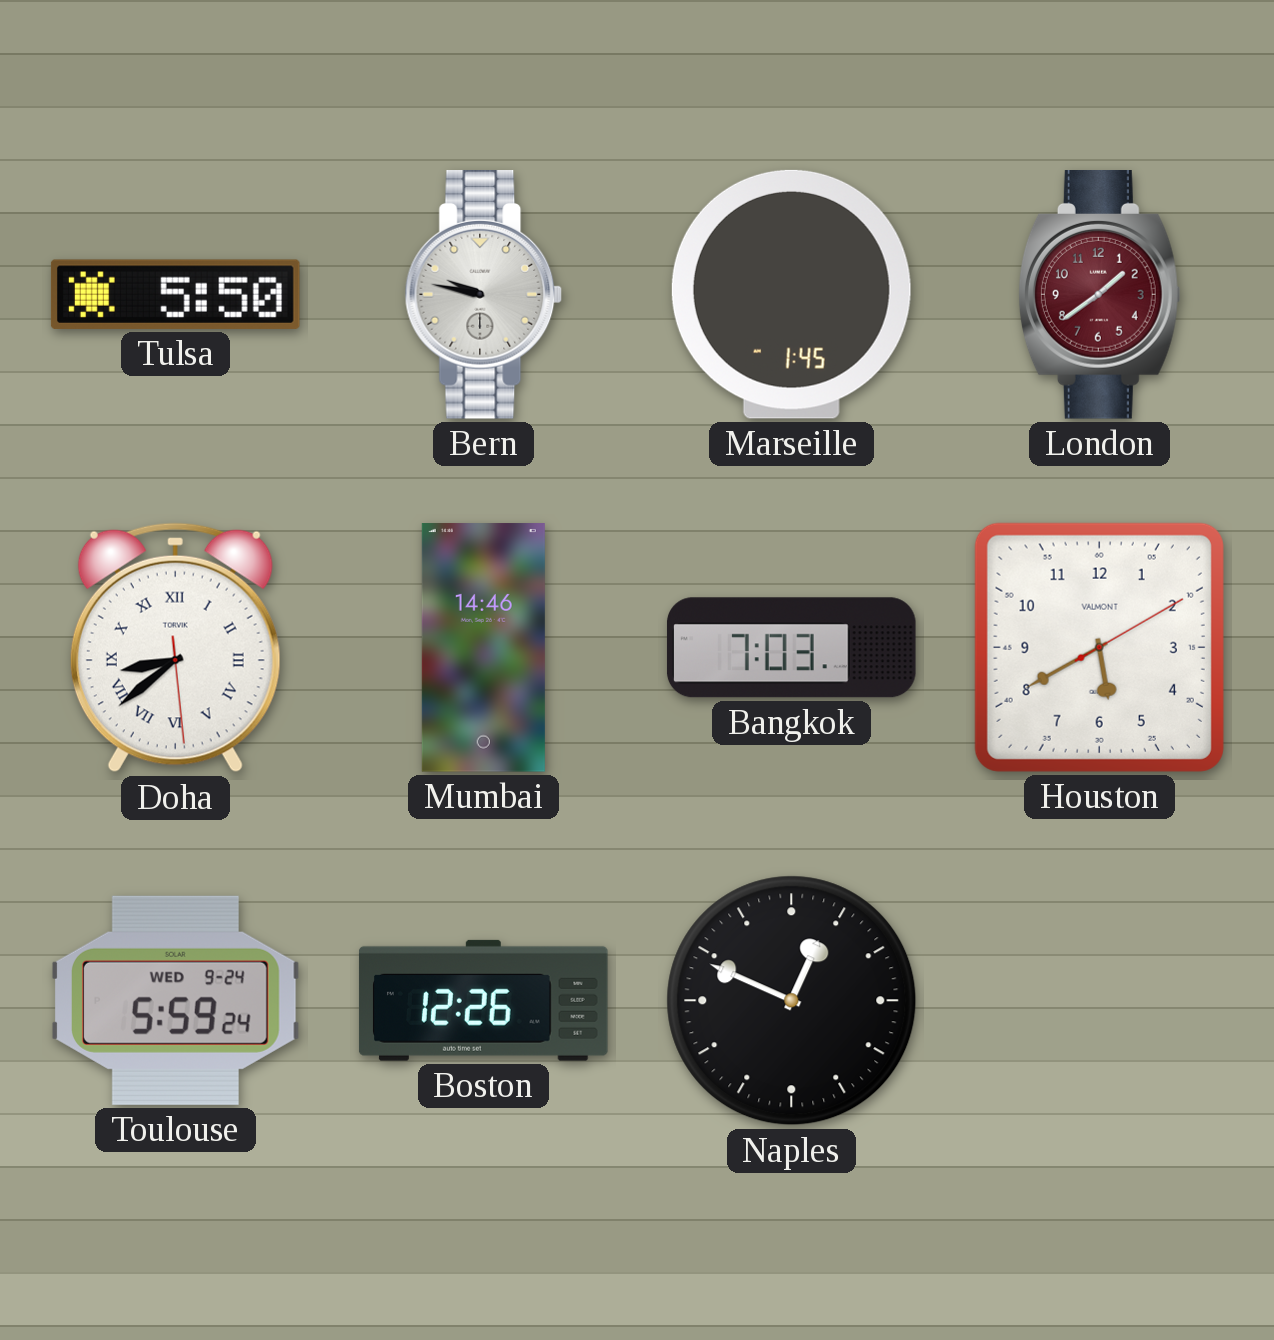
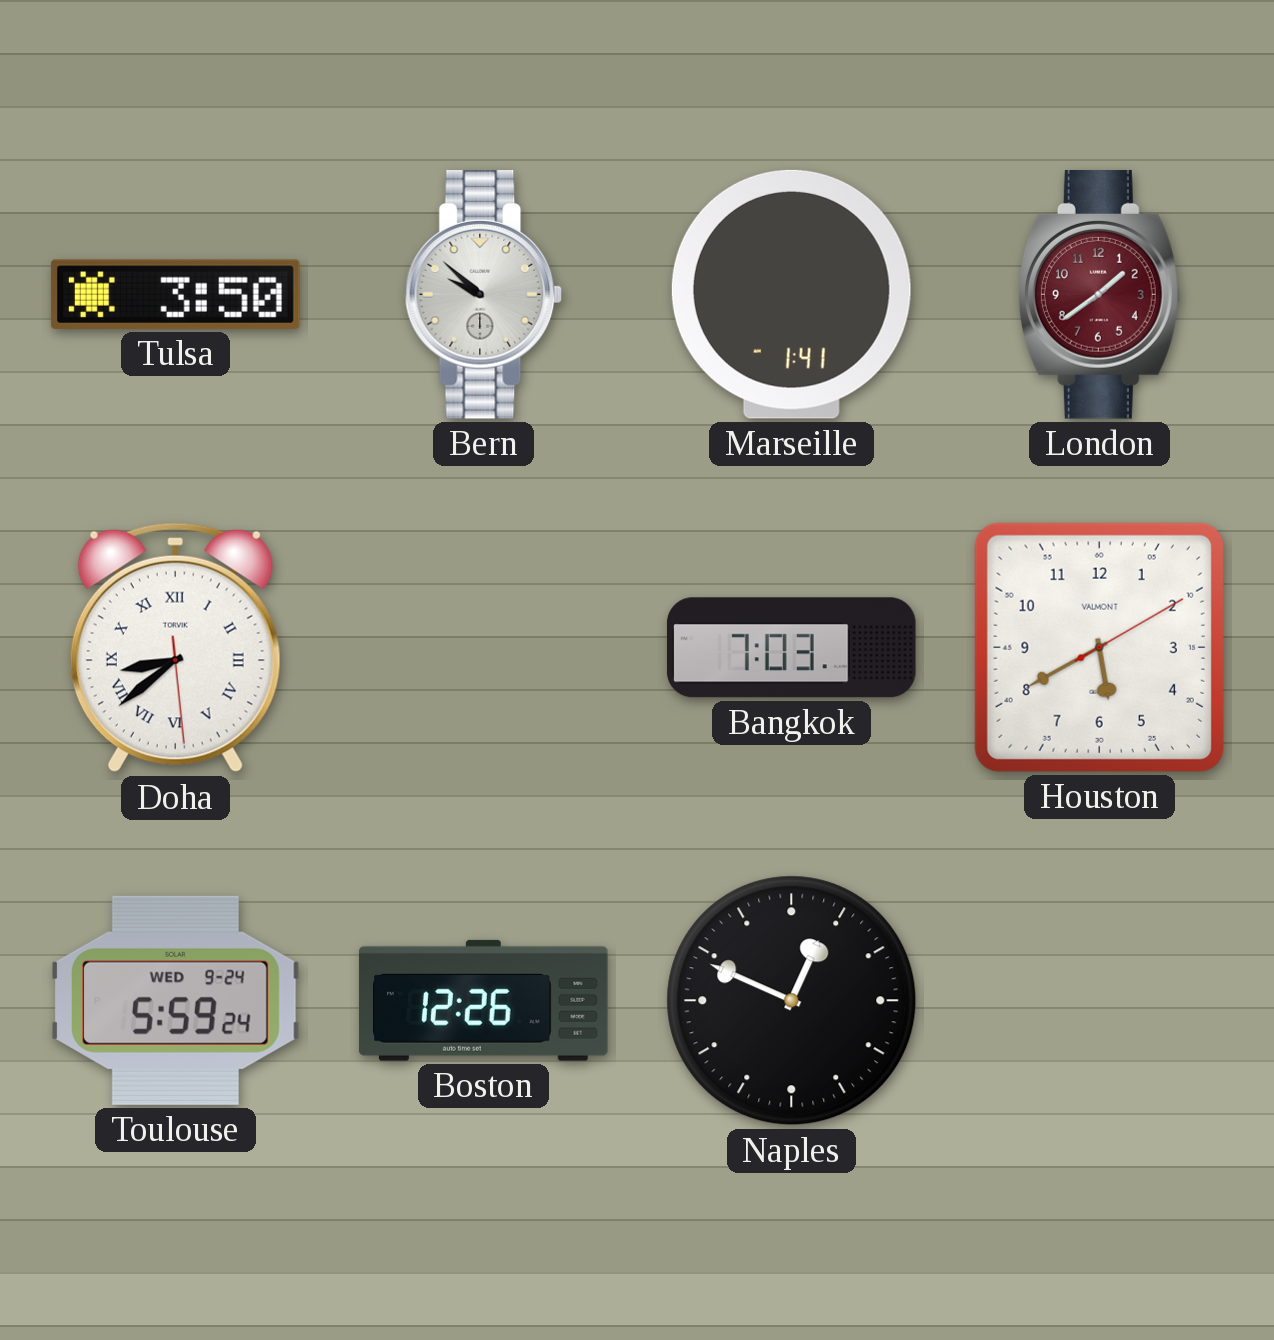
Tulsa: 5:50 -> 3:50
Bern: 9:47 -> 9:52
Marseille: 1:45 -> 1:41
Mumbai: 14:46 -> none
